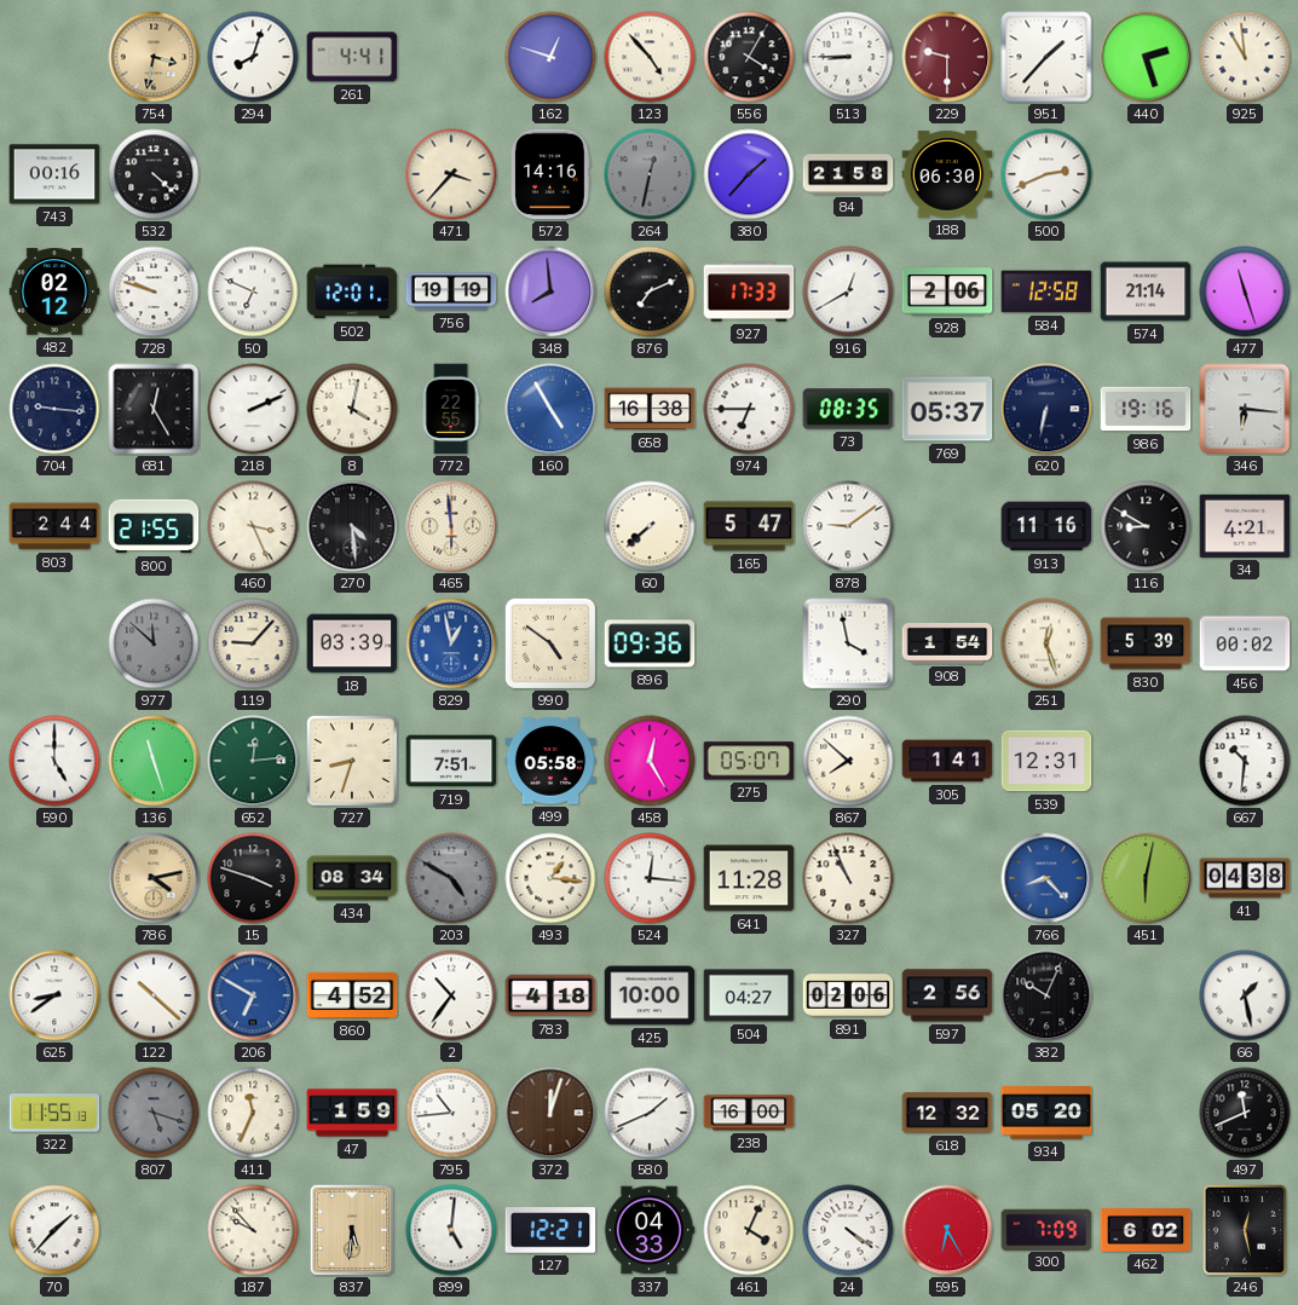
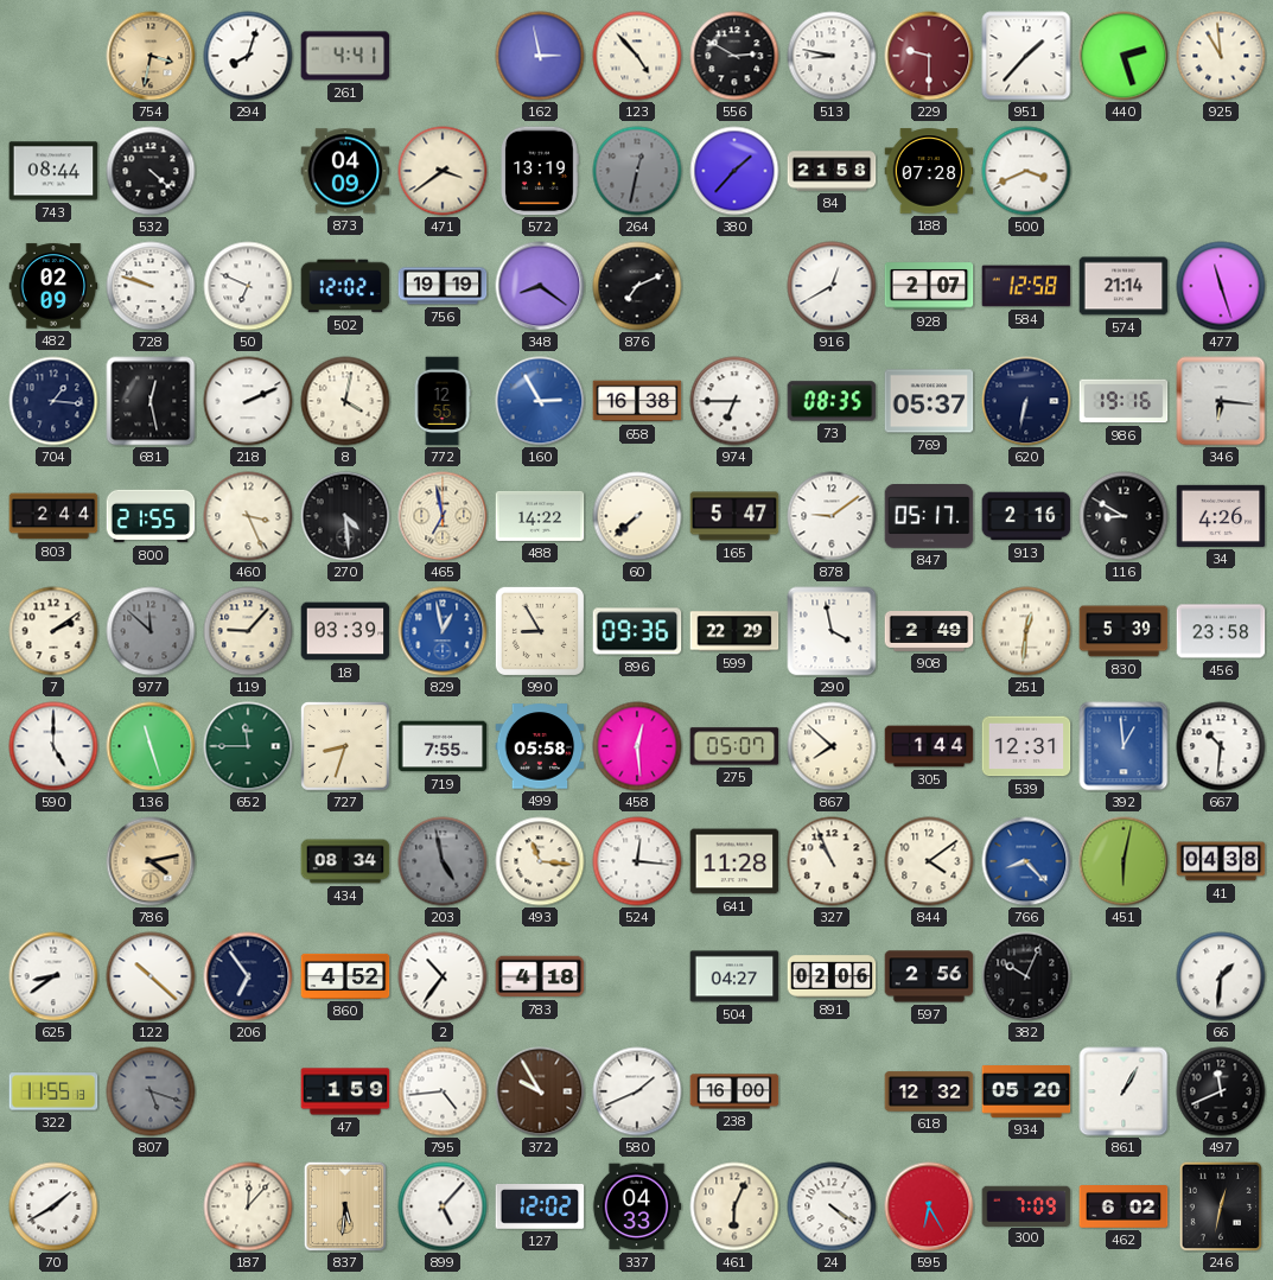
162: 12:48 -> 2:58
556: 4:05 -> 2:50
513: 8:45 -> 8:47
743: 00:16 -> 08:44
873: none -> 04:09
471: 3:37 -> 3:39
572: 14:16 -> 13:19
188: 06:30 -> 07:28
500: 2:41 -> 3:41
482: 02:12 -> 02:09
502: 12:01 -> 12:02
348: 7:59 -> 8:21
927: 17:33 -> none
928: 2:06 -> 2:07
704: 9:16 -> 1:16
681: 12:25 -> 12:28
772: 22:55 -> 12:55
160: 4:55 -> 2:55
465: 5:59 -> 6:58
488: none -> 14:22
847: none -> 05:17
913: 11:16 -> 2:16
34: 4:21 -> 4:26
7: none -> 2:09
990: 4:51 -> 8:55
599: none -> 22:29
908: 1:54 -> 2:49
251: 12:27 -> 12:31
456: 00:02 -> 23:58
652: 12:14 -> 11:45
719: 7:51 -> 7:55
458: 12:25 -> 12:29
305: 1:41 -> 1:44
392: none -> 12:59
15: 3:48 -> none
203: 4:50 -> 4:58
493: 1:16 -> 11:16
844: none -> 4:09
206: 6:50 -> 6:54
206 dial: blue -> navy
425: 10:00 -> none
66: 1:28 -> 1:31
411: 11:34 -> none
795: 10:44 -> 4:44
372: 12:03 -> 9:55
861: none -> 1:05
70: 1:37 -> 1:40
187: 9:53 -> 12:07
899: 5:01 -> 5:07
127: 12:21 -> 12:02
461: 4:04 -> 6:04
246: 12:28 -> 12:32
